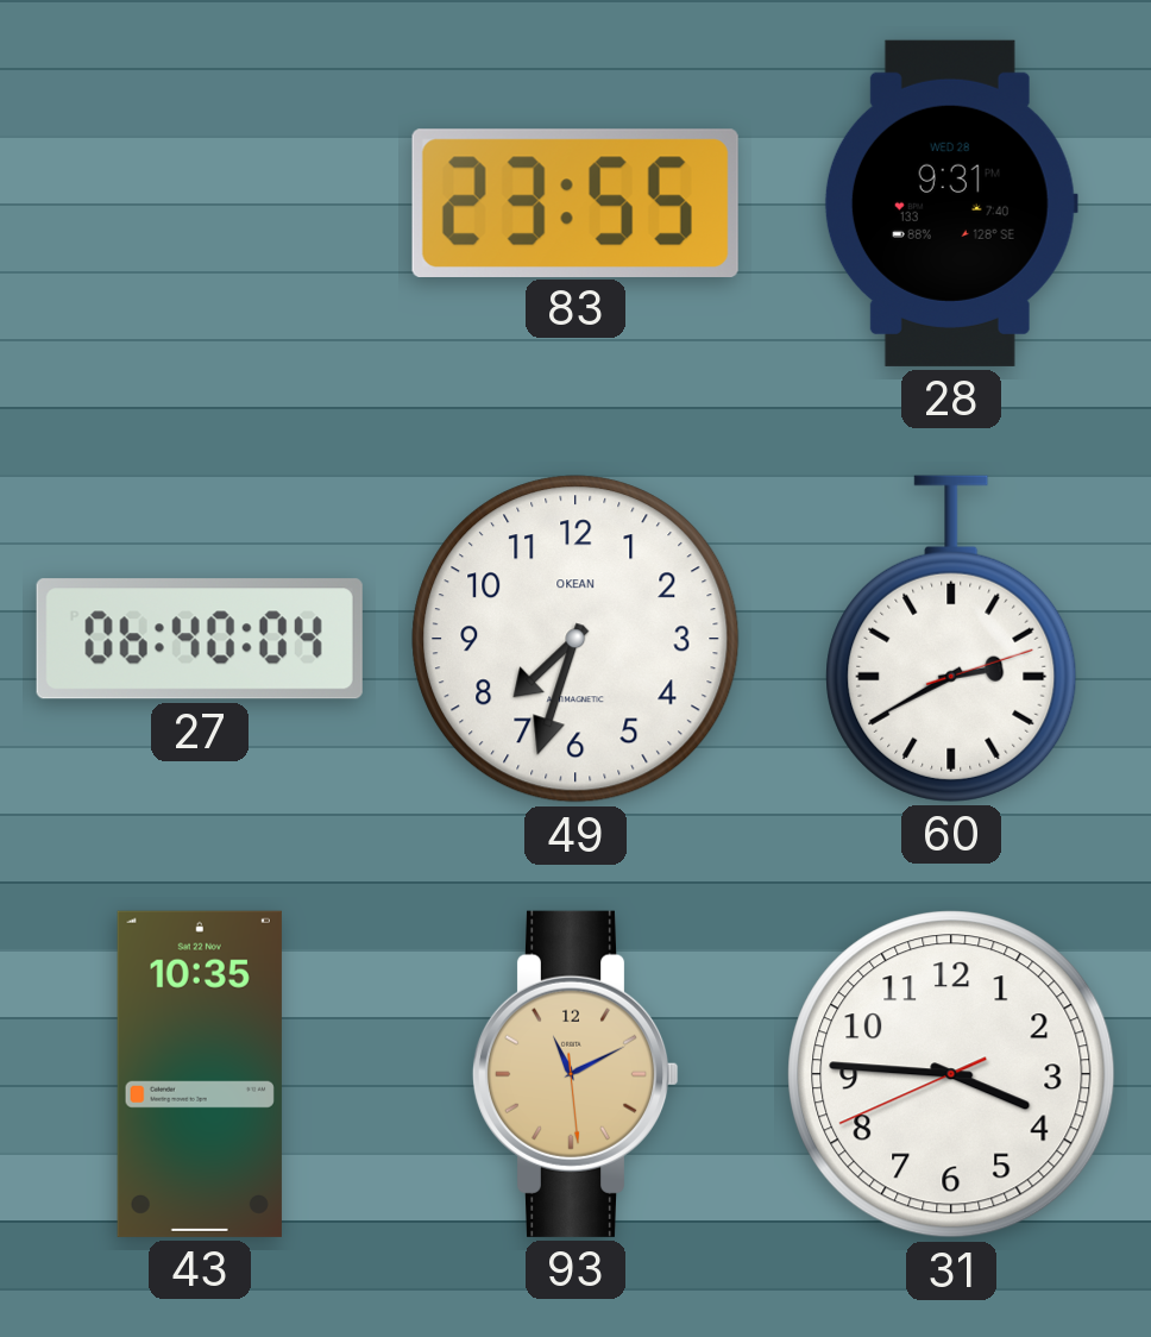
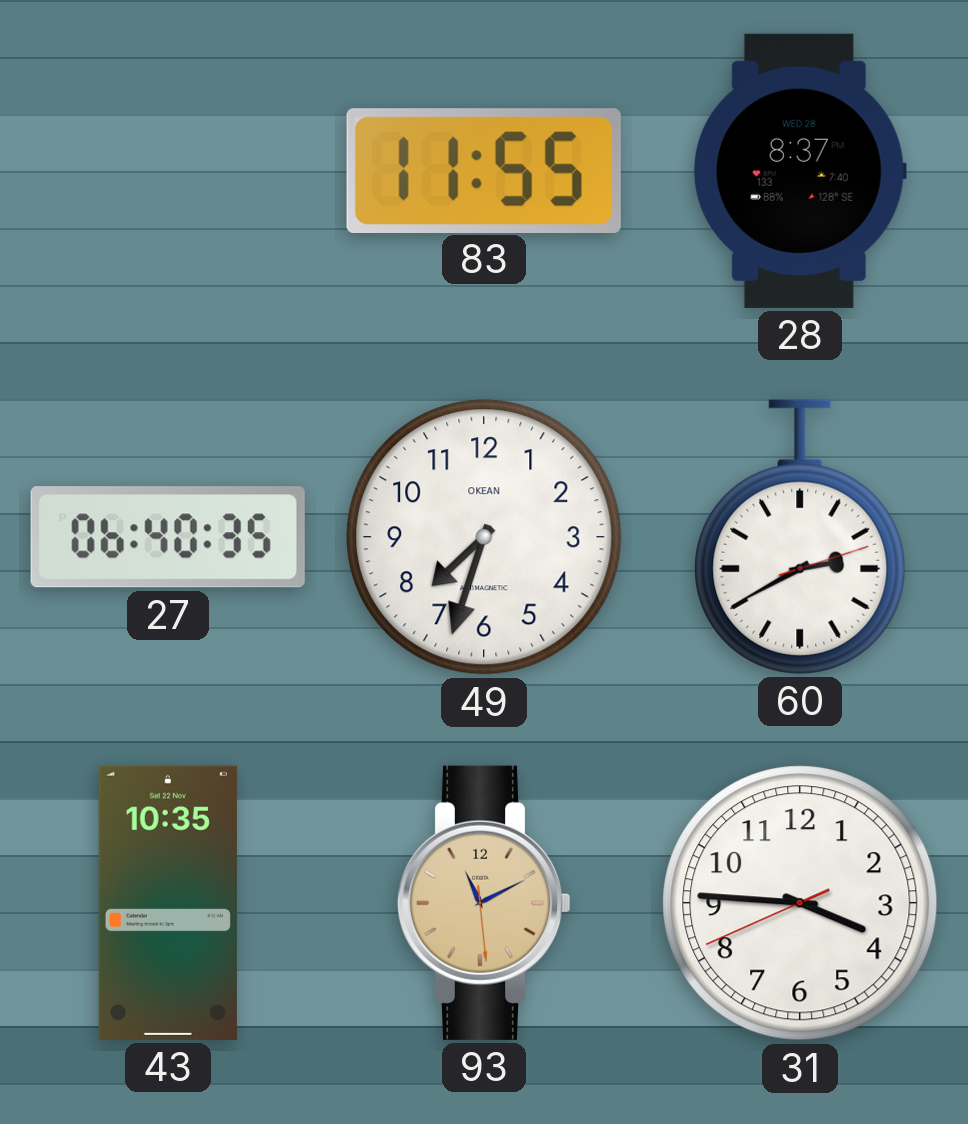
83: 23:55 -> 11:55
28: 9:31 -> 8:37
27: 06:40:04 -> 06:40:35
